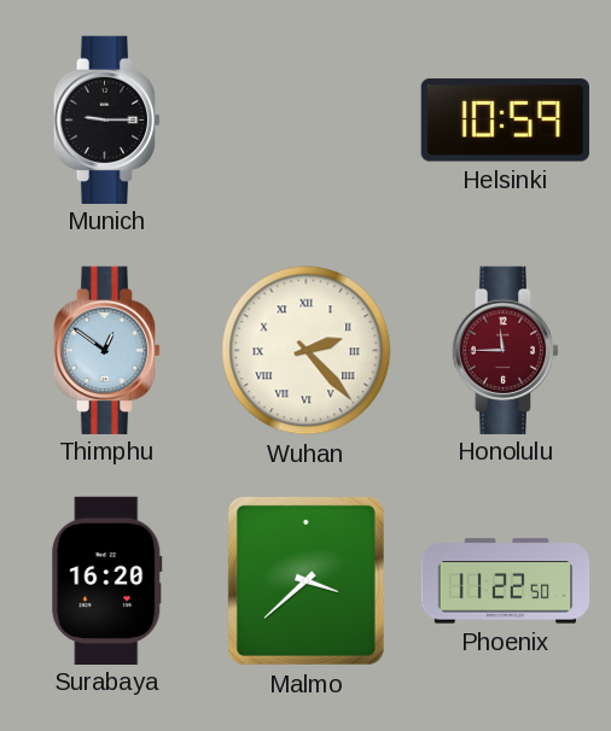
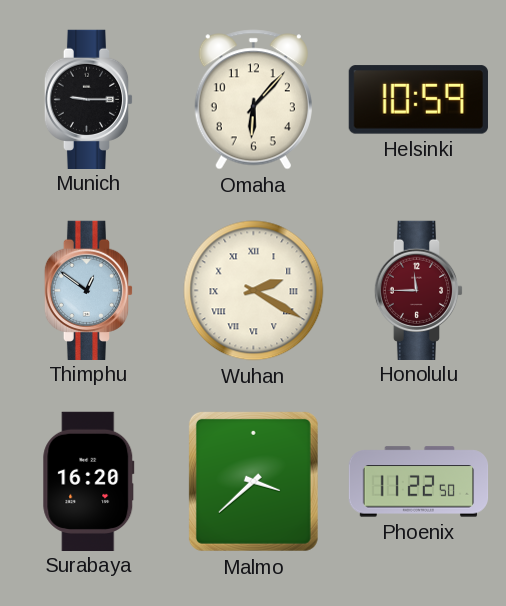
Omaha: none -> 6:07
Wuhan: 2:23 -> 2:20
